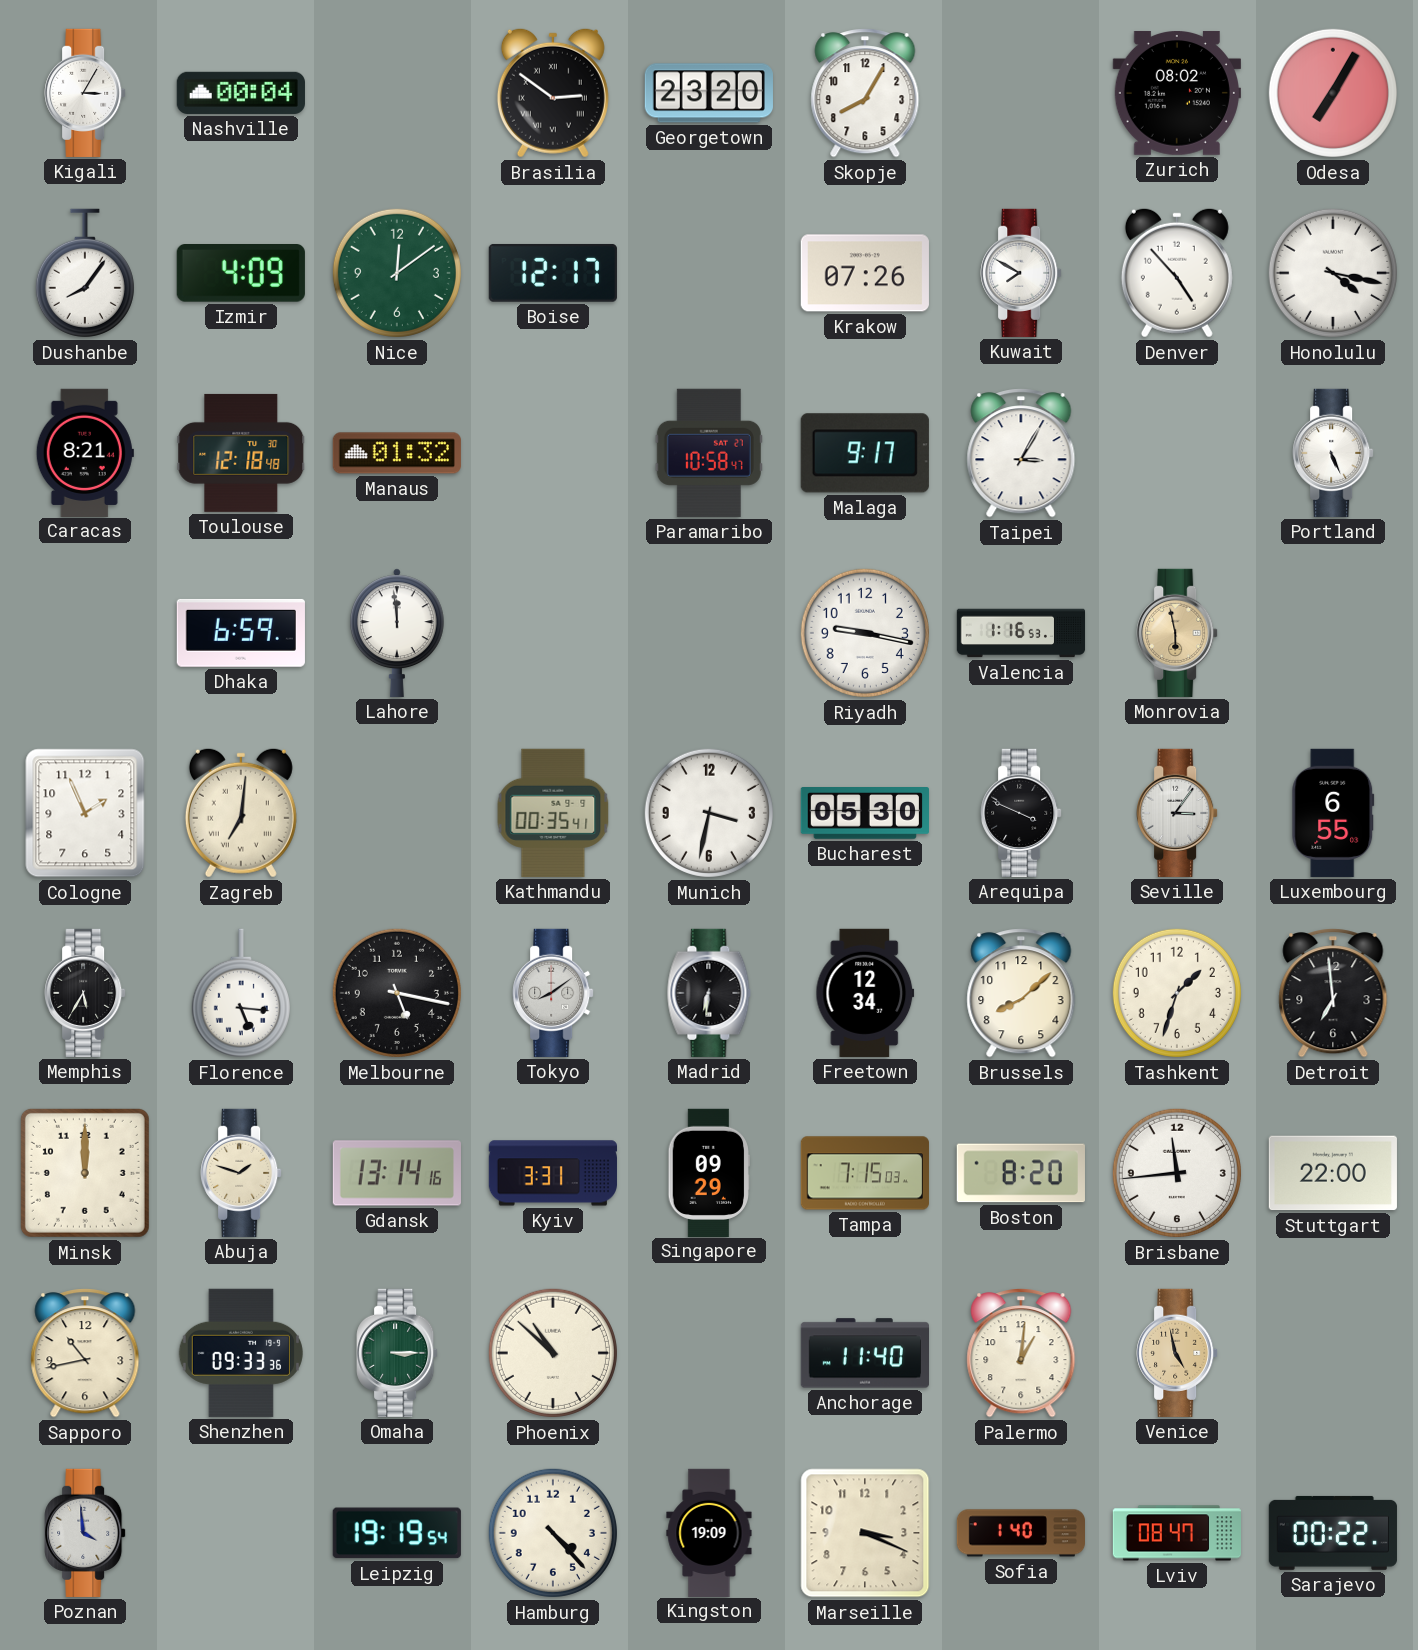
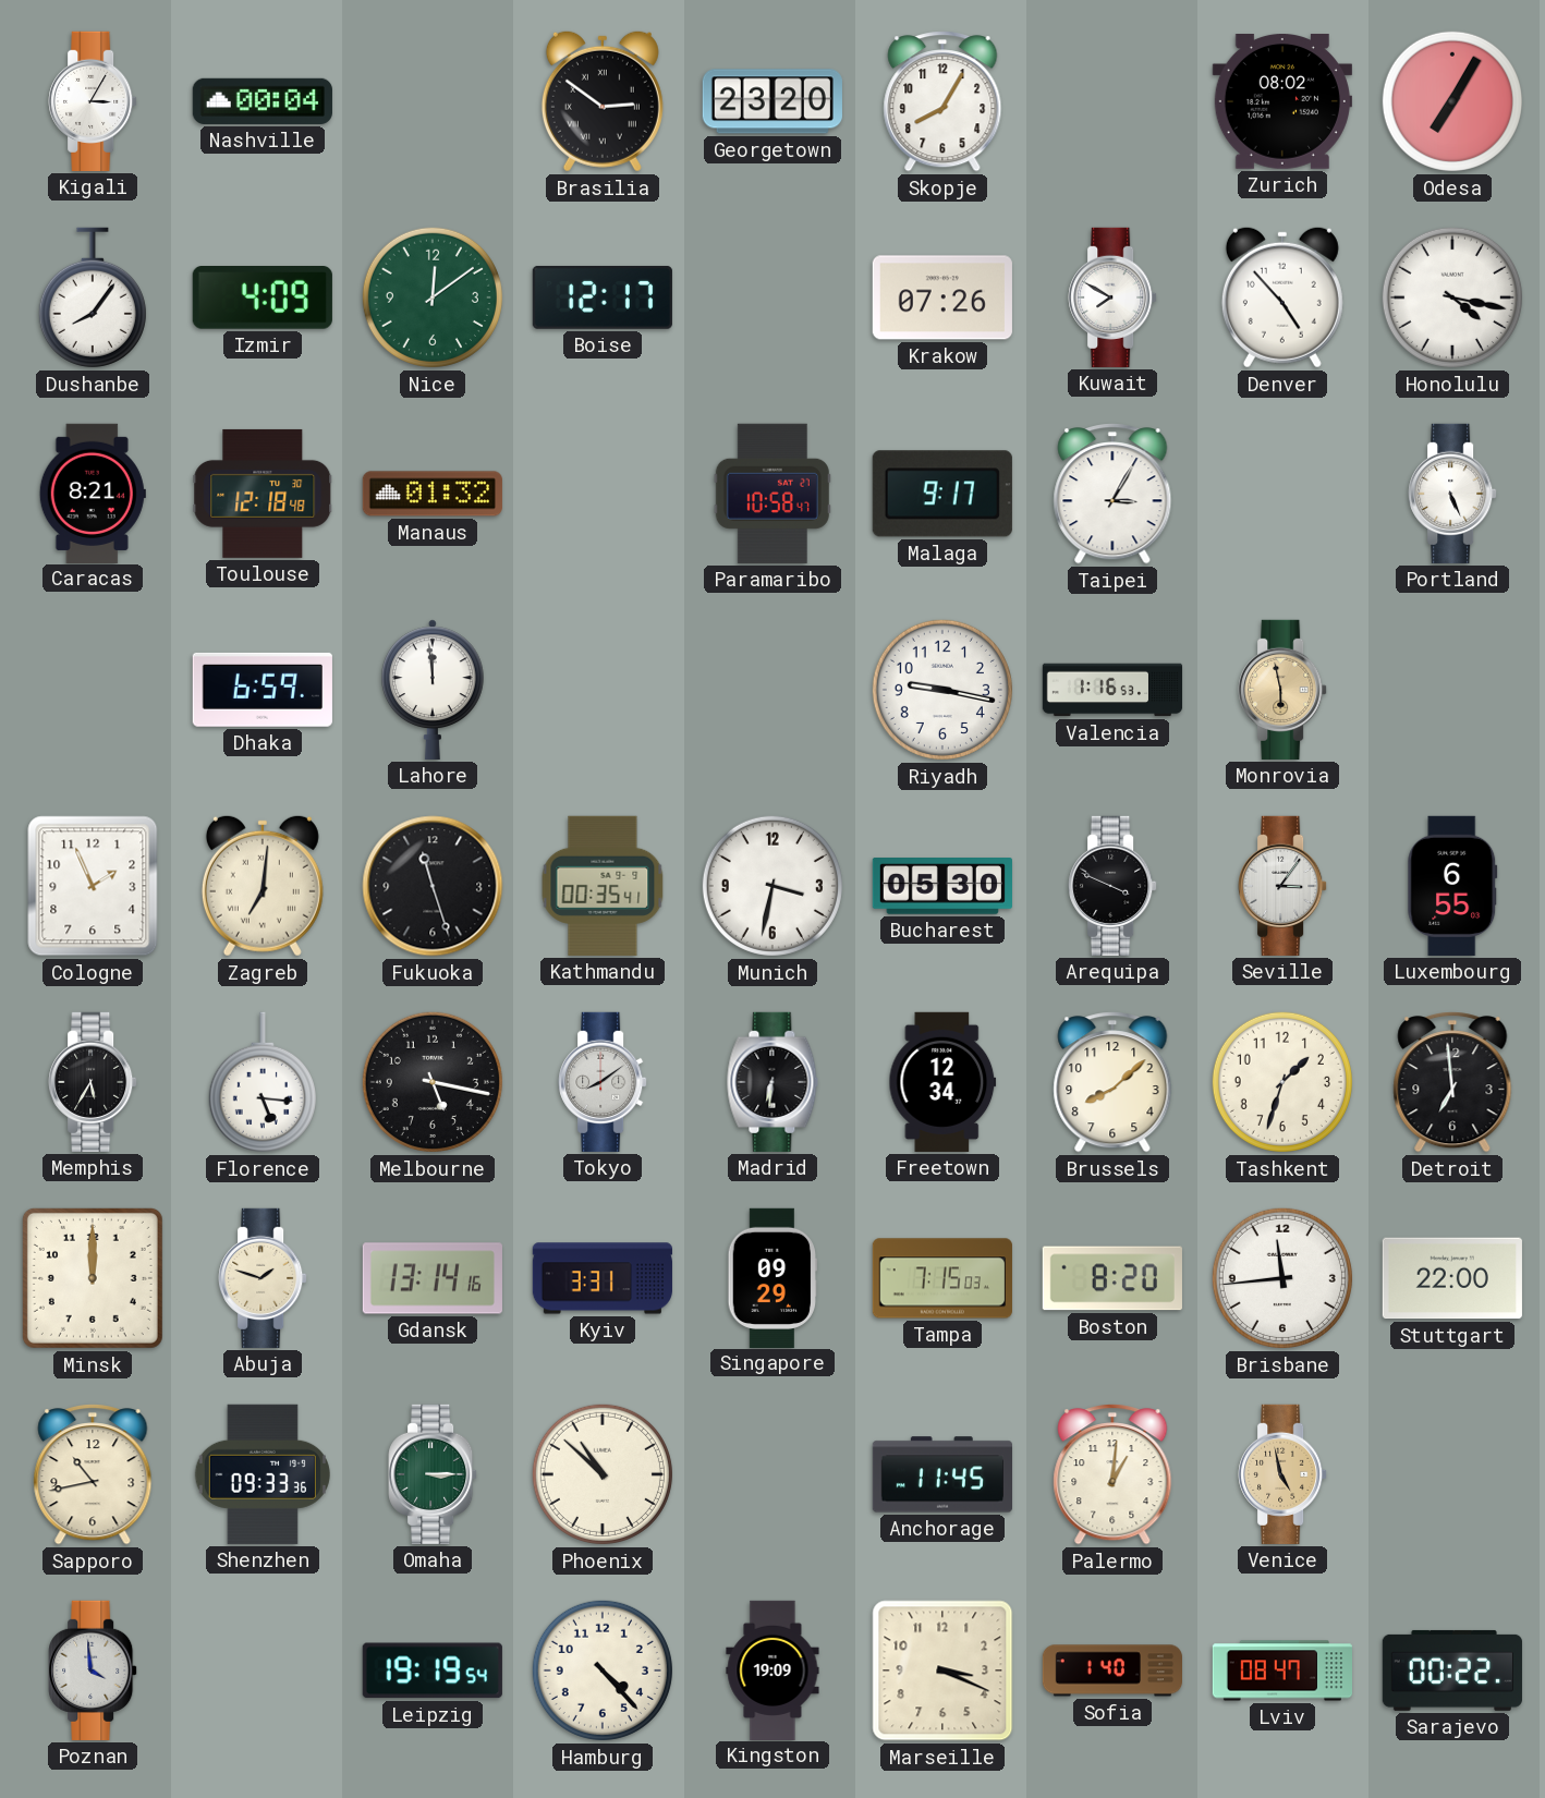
Fukuoka: none -> 11:27
Anchorage: 11:40 -> 11:45
